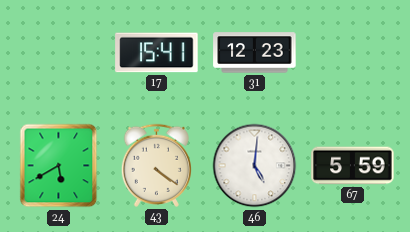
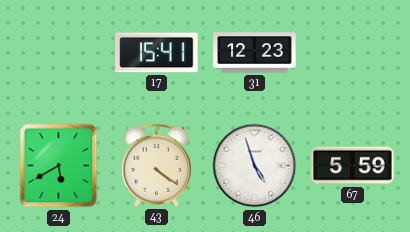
46: 5:01 -> 4:57
